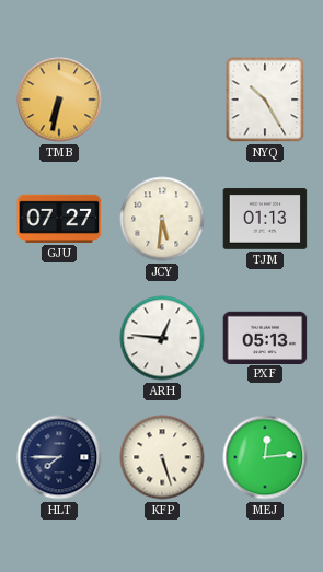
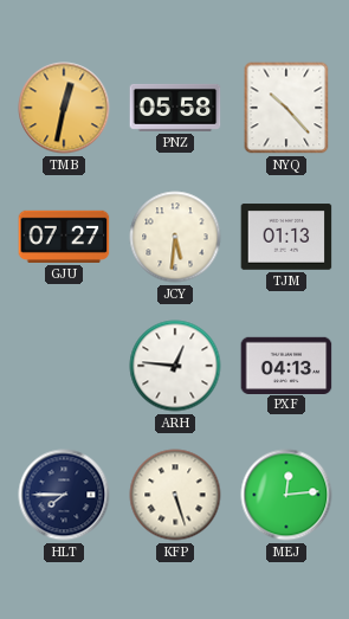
TMB: 6:32 -> 12:32
PNZ: none -> 05:58
NYQ: 10:25 -> 10:23
PXF: 05:13 -> 04:13
